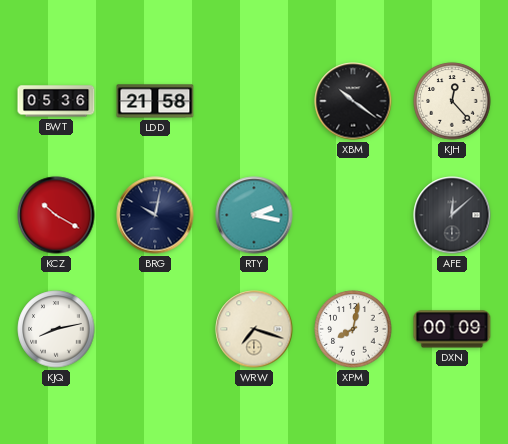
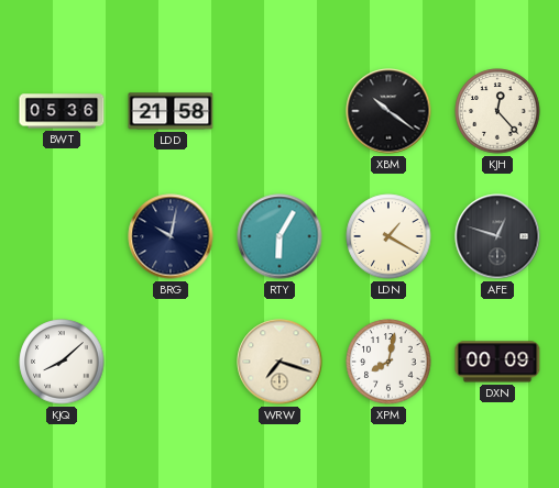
KCZ: 10:20 -> none
RTY: 2:17 -> 6:05
LDN: none -> 1:20
AFE: 12:08 -> 12:48
KJQ: 8:13 -> 8:08
